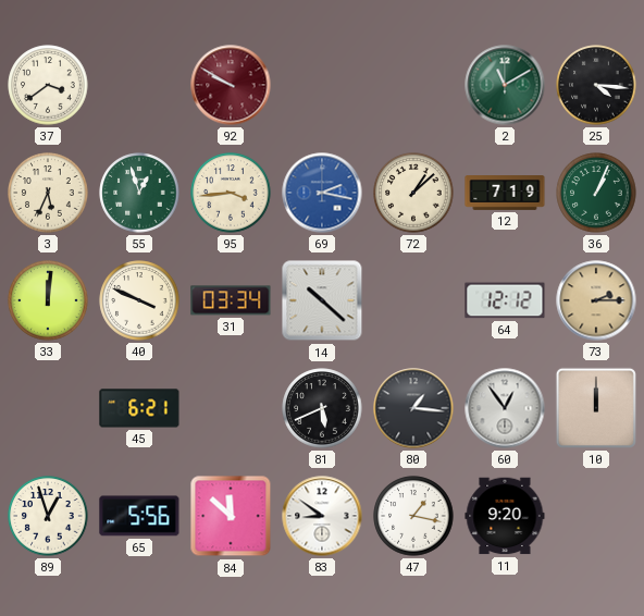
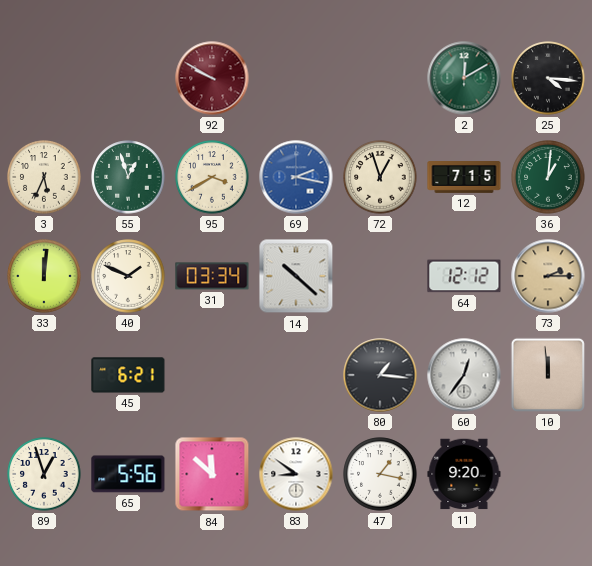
37: 3:39 -> none
2: 11:10 -> 12:10
95: 3:44 -> 3:40
72: 1:08 -> 12:57
12: 7:19 -> 7:15
36: 1:04 -> 1:01
40: 3:49 -> 1:49
81: 5:41 -> none
60: 12:54 -> 12:36
10: 12:00 -> 11:59
